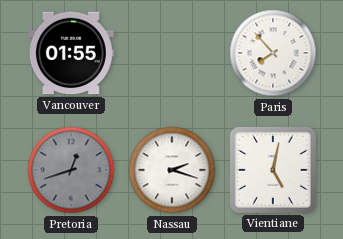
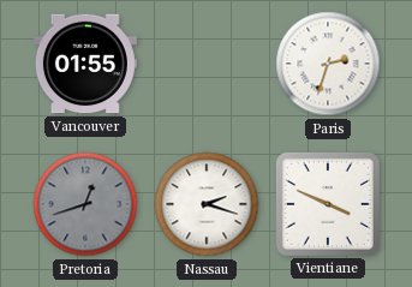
Paris: 7:53 -> 2:33
Vientiane: 5:02 -> 3:49
